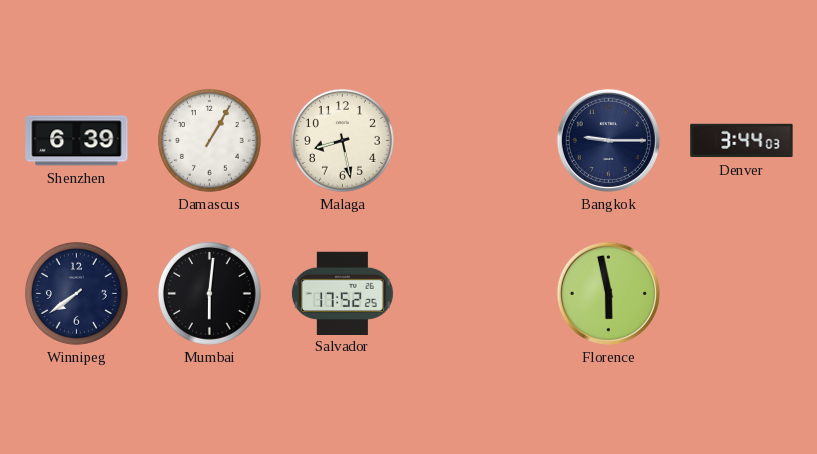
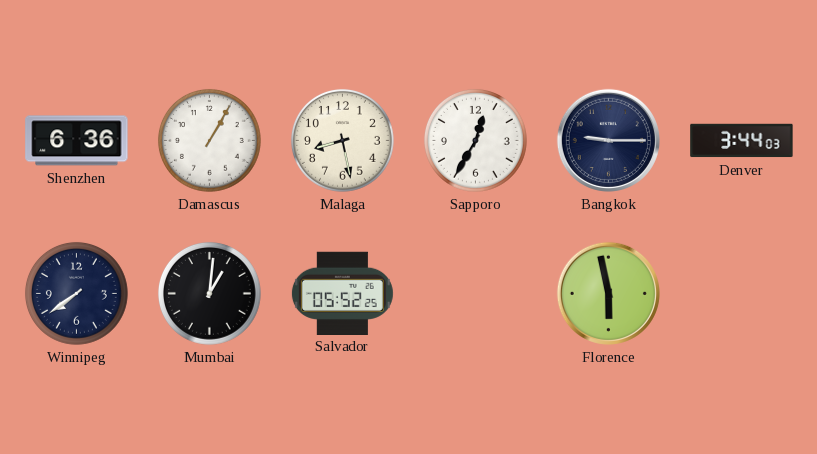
Shenzhen: 6:39 -> 6:36
Sapporo: none -> 12:35
Mumbai: 6:01 -> 1:01
Salvador: 17:52 -> 05:52
